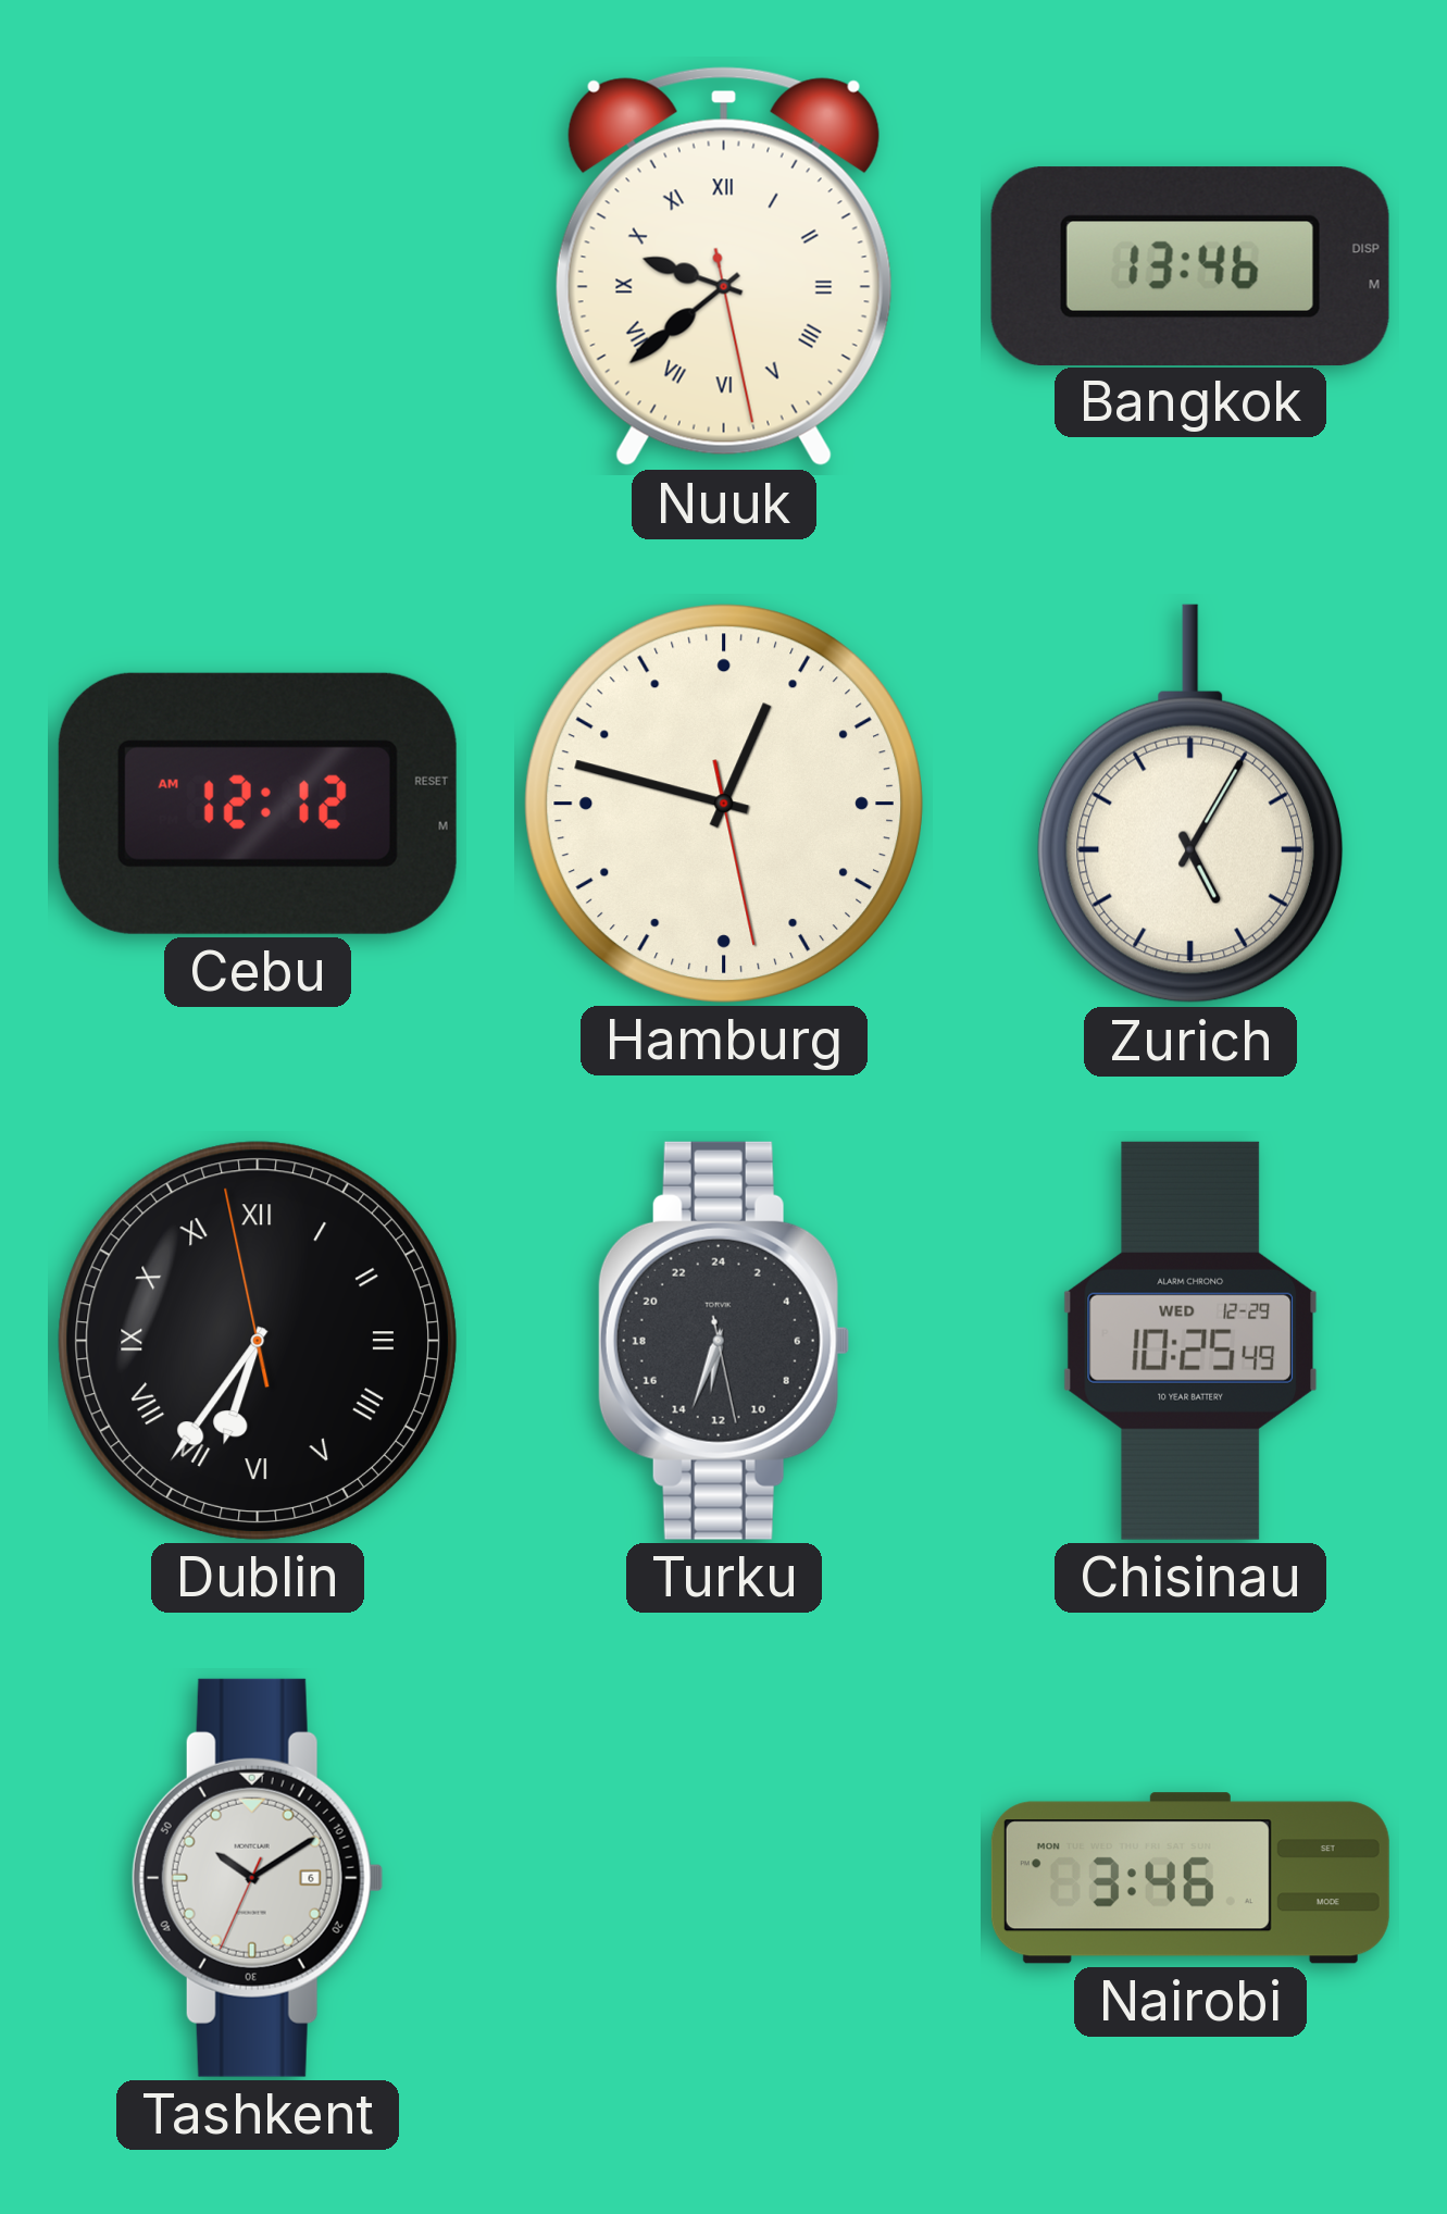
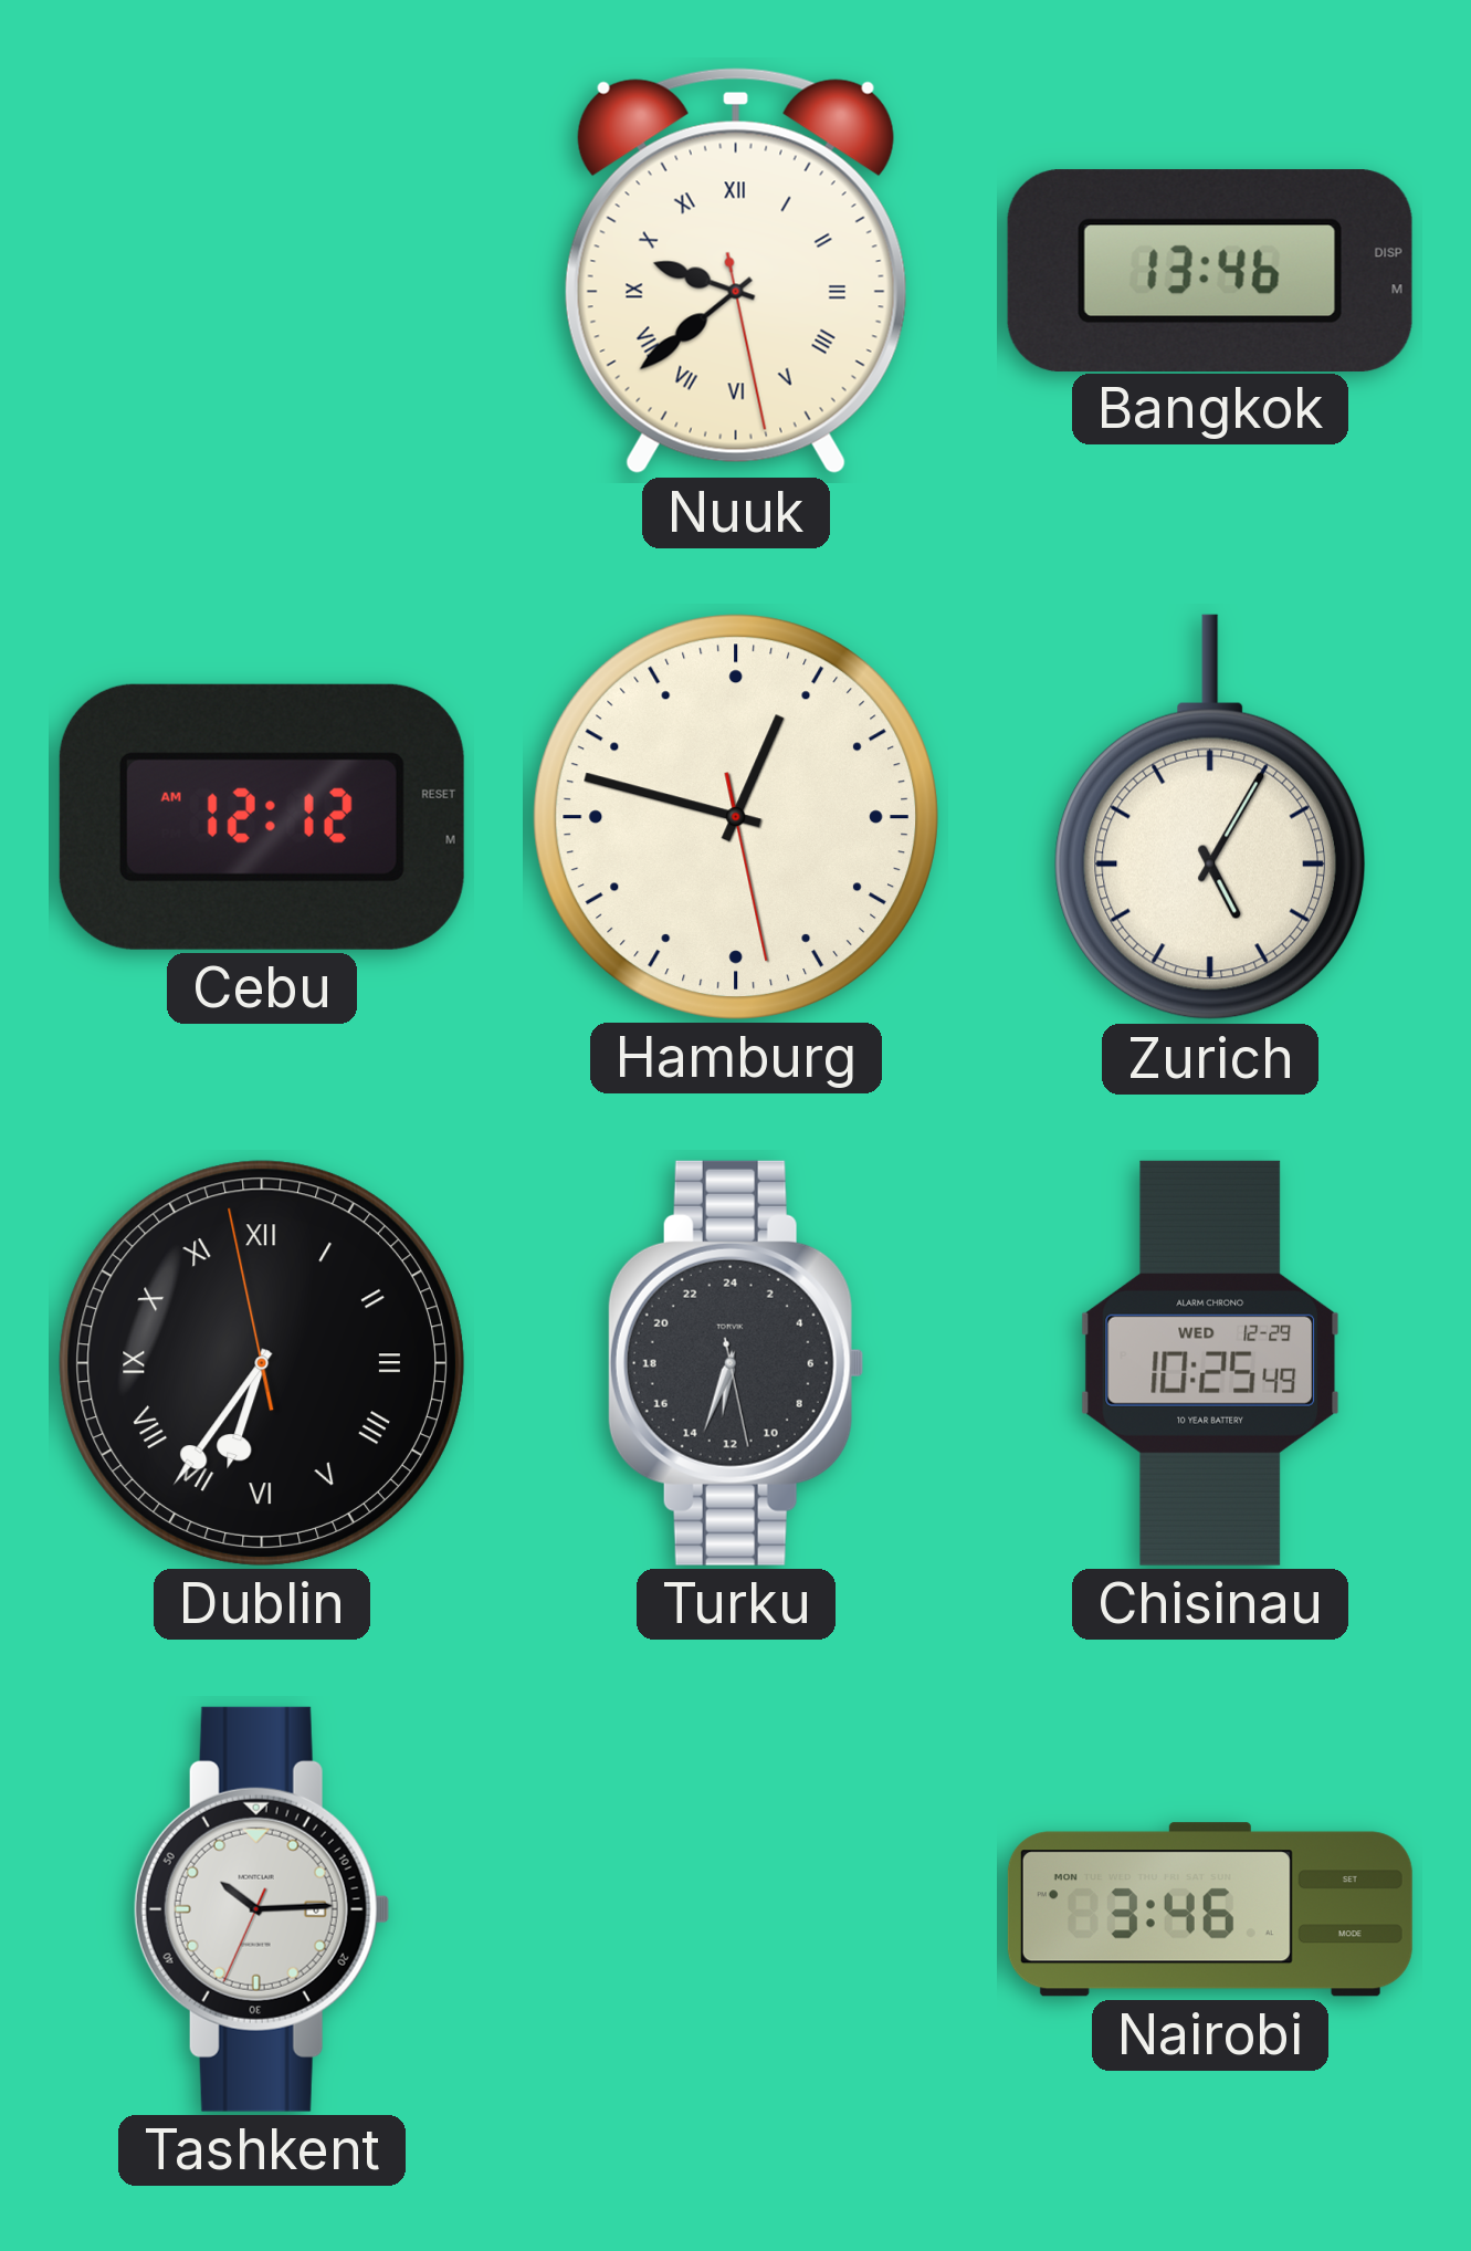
Tashkent: 10:09 -> 10:14
